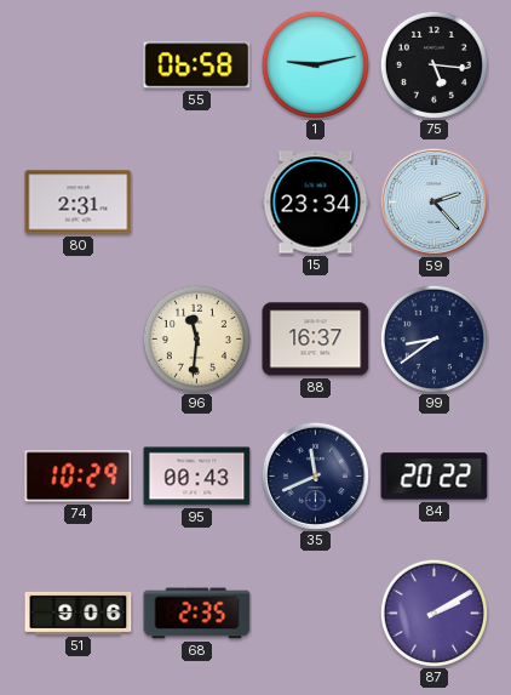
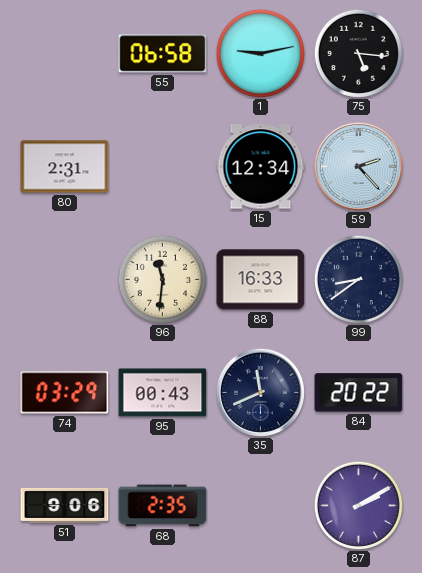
15: 23:34 -> 12:34
88: 16:37 -> 16:33
74: 10:29 -> 03:29
